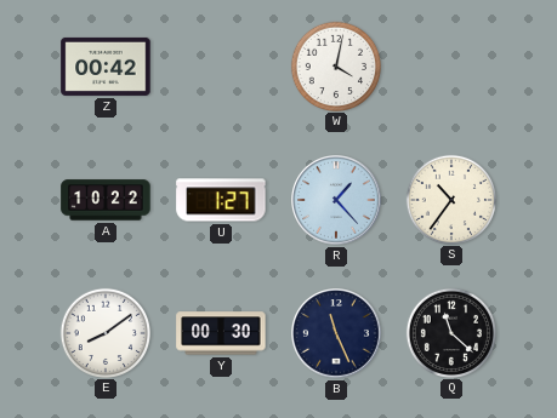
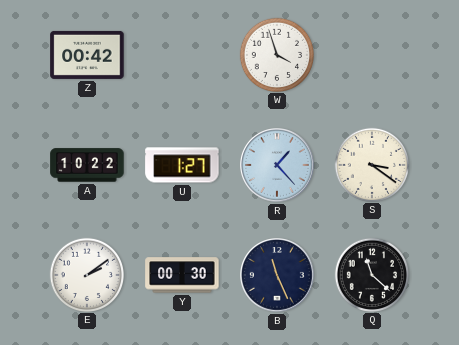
W: 4:02 -> 3:57
S: 10:36 -> 3:21
E: 8:09 -> 2:09
